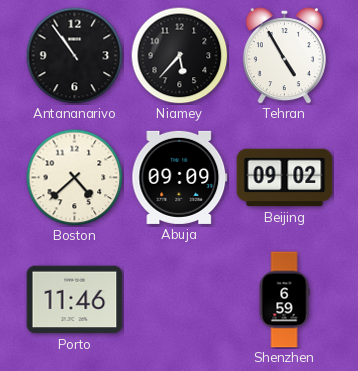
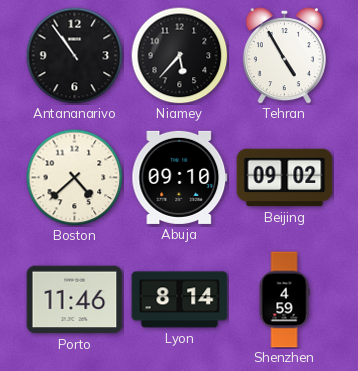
Abuja: 09:09 -> 09:10
Lyon: none -> 8:14
Shenzhen: 6:59 -> 4:59
